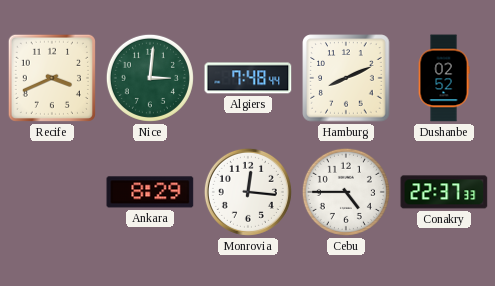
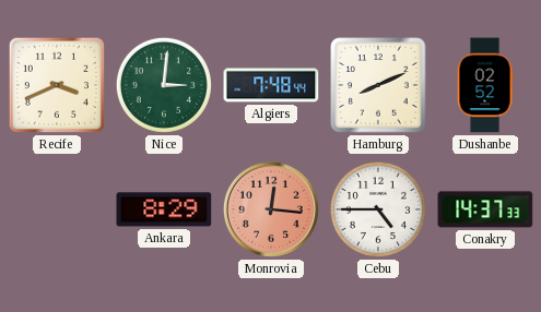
Monrovia dial: white -> salmon
Conakry: 22:37 -> 14:37
